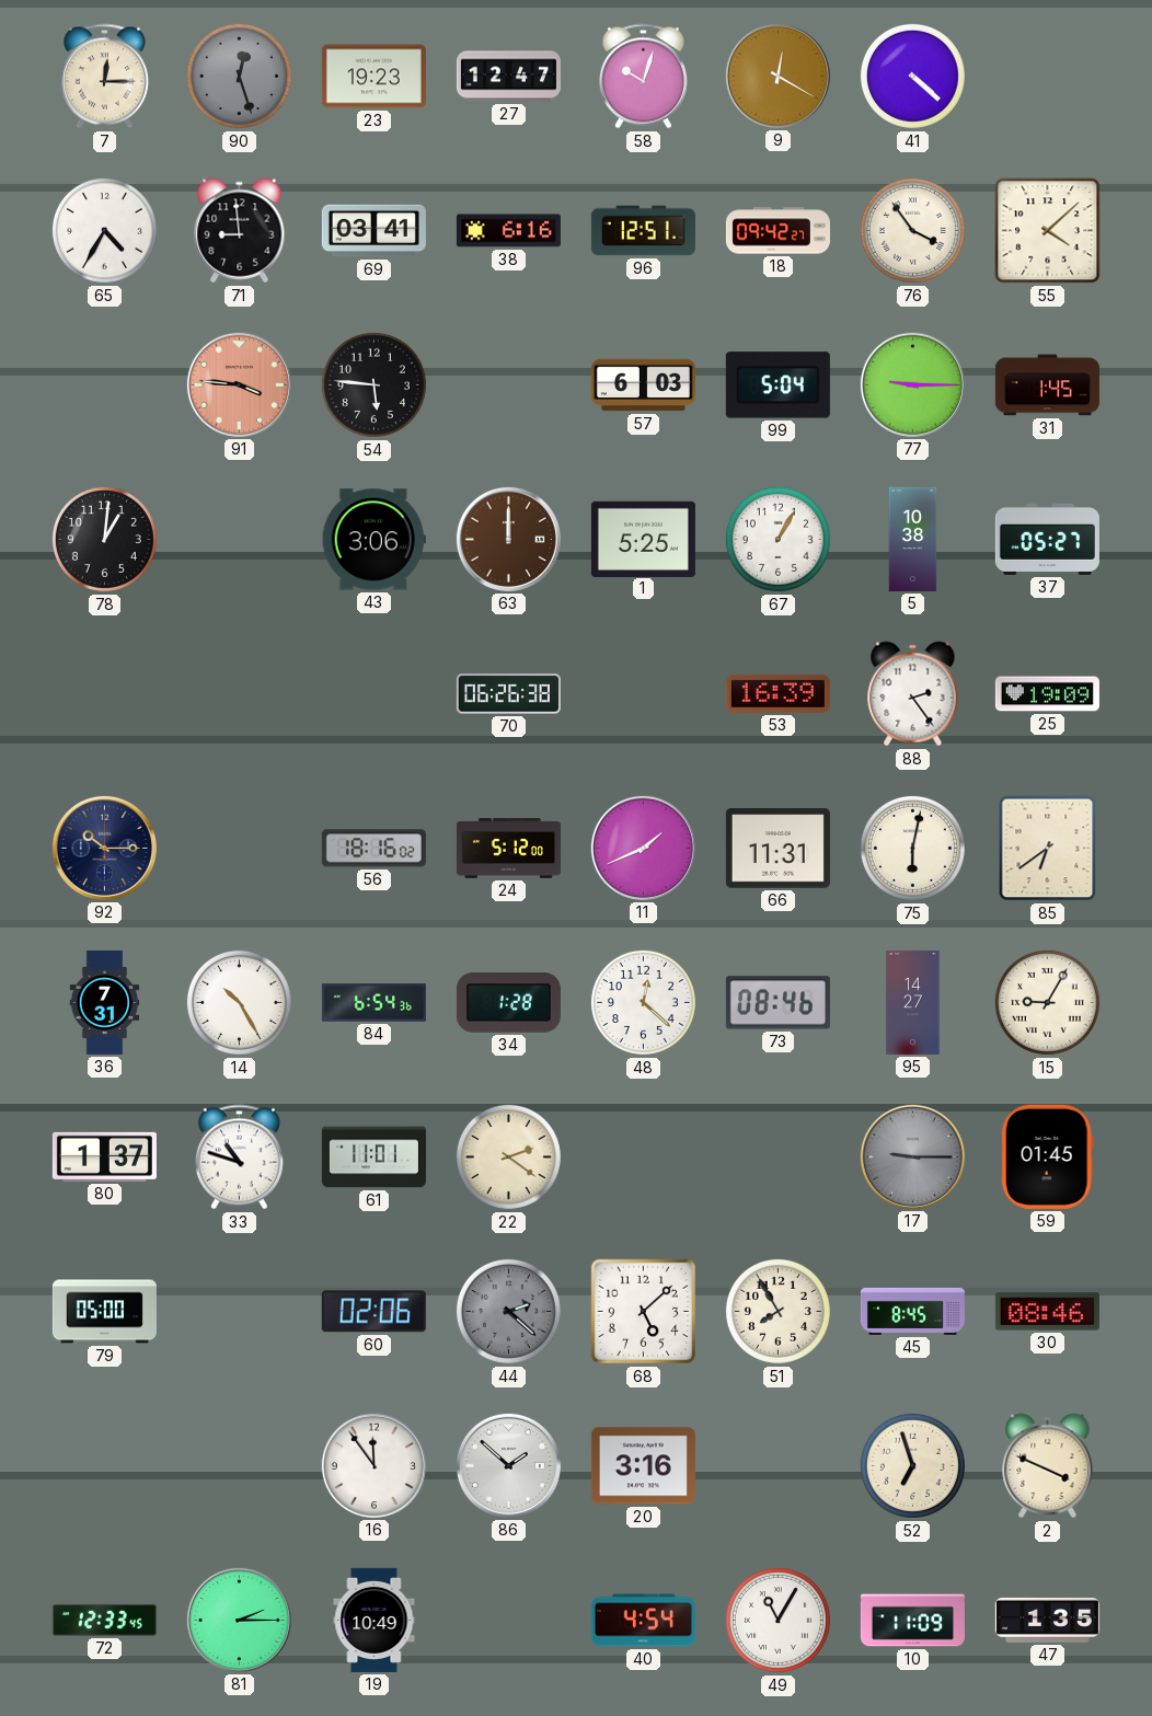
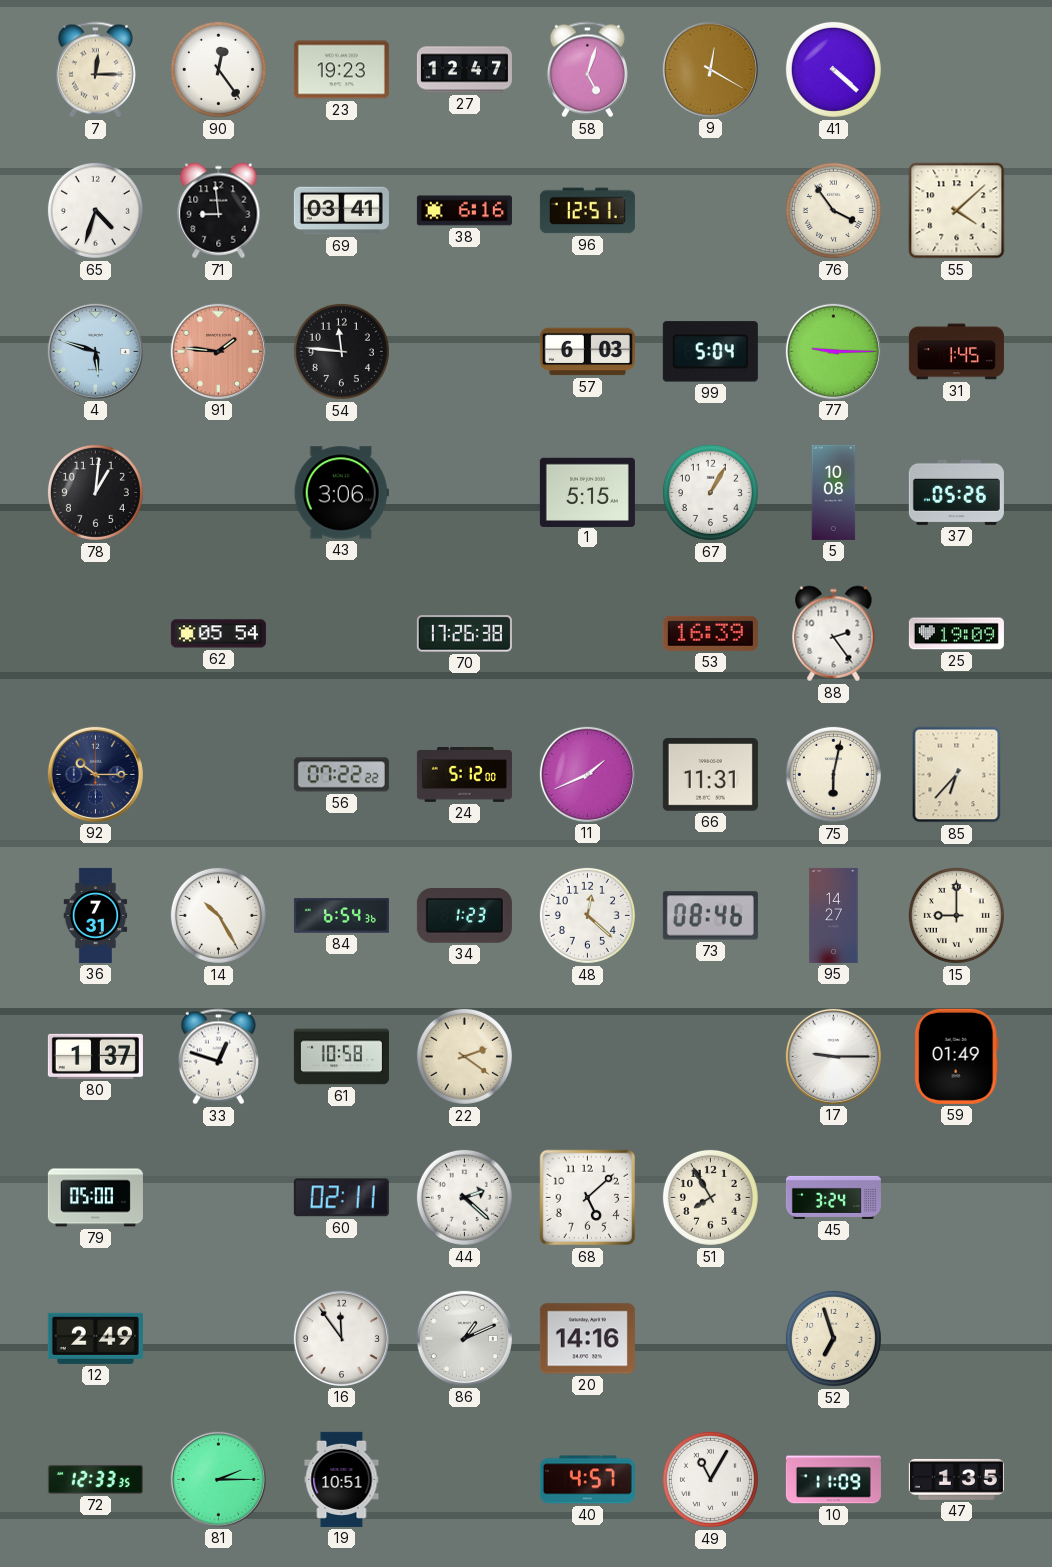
90: 12:27 -> 12:24
90 dial: grey -> white
58: 10:03 -> 5:03
65: 4:35 -> 4:33
18: 09:42 -> none
4: none -> 5:48
91: 3:46 -> 1:46
54: 5:46 -> 11:46
63: 12:00 -> none
1: 5:25 -> 5:15
5: 10:38 -> 10:08
37: 05:27 -> 05:26
62: none -> 05:54
70: 06:26 -> 17:26
56: 18:16 -> 07:22
85: 6:39 -> 6:37
34: 1:28 -> 1:23
15: 9:05 -> 9:00
33: 10:48 -> 12:48
61: 11:01 -> 10:58
17 dial: grey -> white
59: 01:45 -> 01:49
60: 02:06 -> 02:11
44 dial: grey -> white
45: 8:45 -> 3:24
30: 08:46 -> none
12: none -> 2:49
86: 1:52 -> 1:11
20: 3:16 -> 14:16
2: 3:49 -> none
72: 12:33:45 -> 12:33:35
19: 10:49 -> 10:51
40: 4:54 -> 4:57
